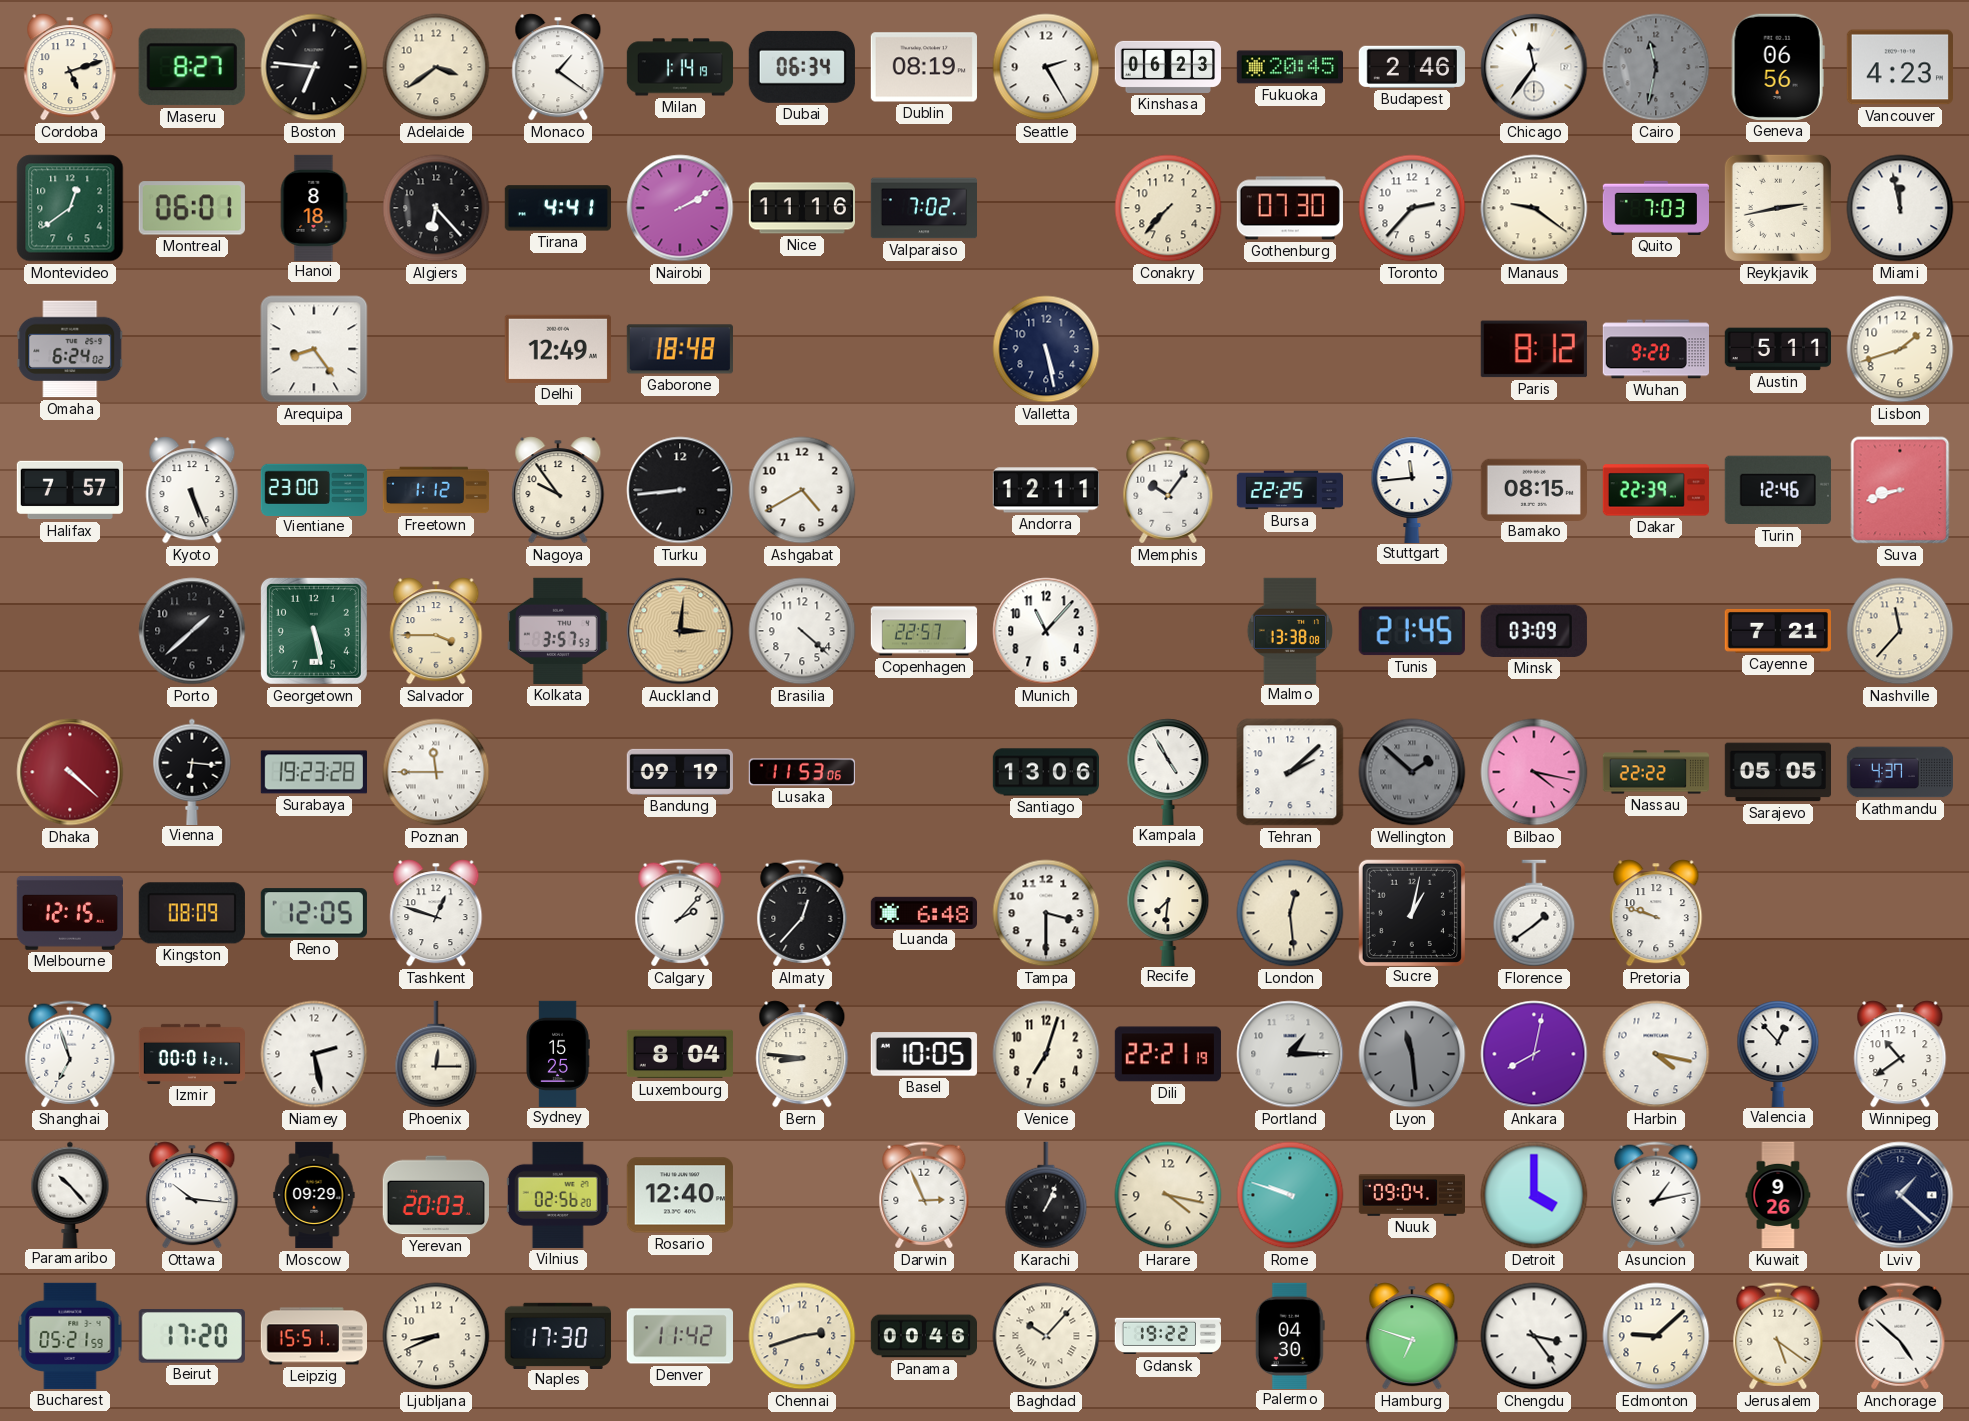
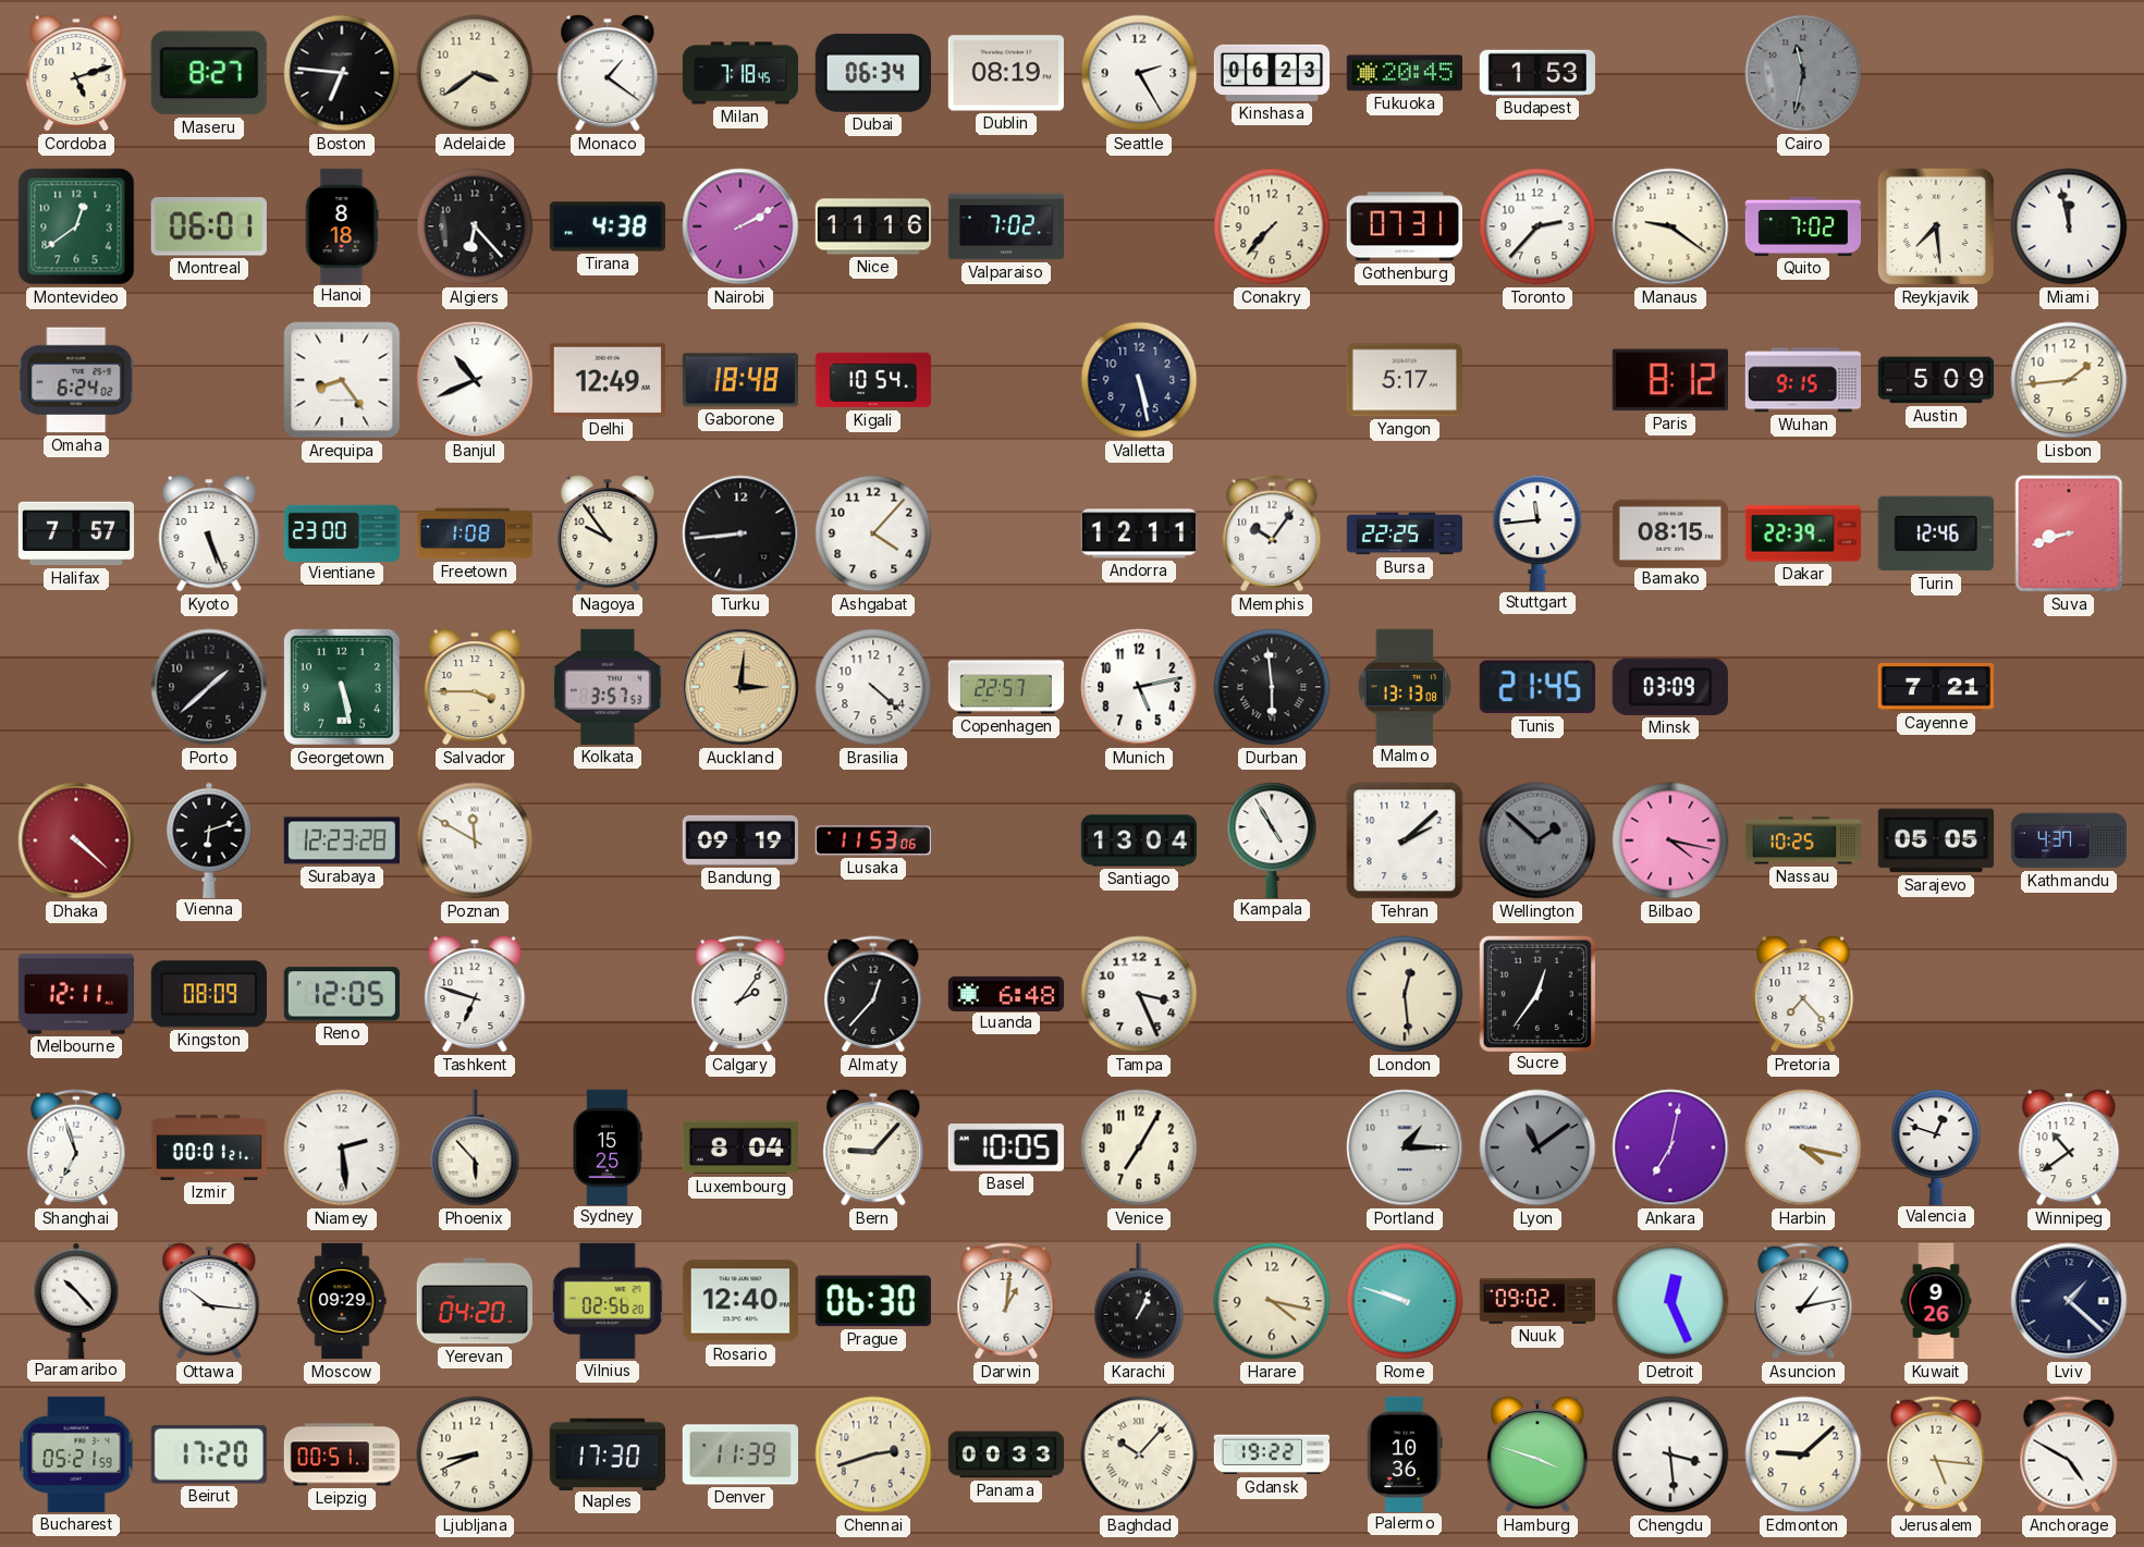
Milan: 1:14 -> 7:18
Budapest: 2:46 -> 1:53
Chicago: 11:36 -> none
Geneva: 06:56 -> none
Vancouver: 4:23 -> none
Tirana: 4:41 -> 4:38
Gothenburg: 07:30 -> 07:31
Quito: 7:03 -> 7:02
Reykjavik: 2:43 -> 7:29
Banjul: none -> 10:41
Kigali: none -> 10:54
Yangon: none -> 5:17
Wuhan: 9:20 -> 9:15
Austin: 5:11 -> 5:09
Lisbon: 1:42 -> 1:44
Freetown: 1:12 -> 1:08
Ashgabat: 4:40 -> 4:07
Munich: 11:07 -> 5:13
Durban: none -> 5:59
Malmo: 13:38 -> 13:13
Nashville: 11:37 -> none
Vienna: 6:16 -> 6:12
Surabaya: 19:23 -> 12:23
Poznan: 11:45 -> 11:50
Santiago: 13:06 -> 13:04
Nassau: 22:22 -> 10:25
Melbourne: 12:15 -> 12:11
Tashkent: 12:48 -> 6:48
Calgary: 2:07 -> 2:06
Tampa: 3:30 -> 3:26
Recife: 7:31 -> none
Sucre: 1:02 -> 12:36
Florence: 1:39 -> none
Pretoria: 9:48 -> 7:23
Niamey: 2:28 -> 2:29
Phoenix: 12:15 -> 5:53
Bern: 8:46 -> 9:07
Venice: 7:03 -> 7:05
Dili: 22:21 -> none
Lyon: 11:29 -> 11:09
Ankara: 8:02 -> 7:02
Valencia: 12:53 -> 12:48
Yerevan: 20:03 -> 04:20
Prague: none -> 06:30
Darwin: 2:56 -> 1:01
Nuuk: 09:04 -> 09:02
Detroit: 4:00 -> 12:26
Leipzig: 15:51 -> 00:51
Denver: 11:42 -> 11:39
Panama: 00:46 -> 00:33
Palermo: 04:30 -> 10:36
Hamburg: 6:48 -> 3:48
Chengdu: 3:24 -> 3:29
Jerusalem: 5:21 -> 5:16
Anchorage: 4:52 -> 4:50
